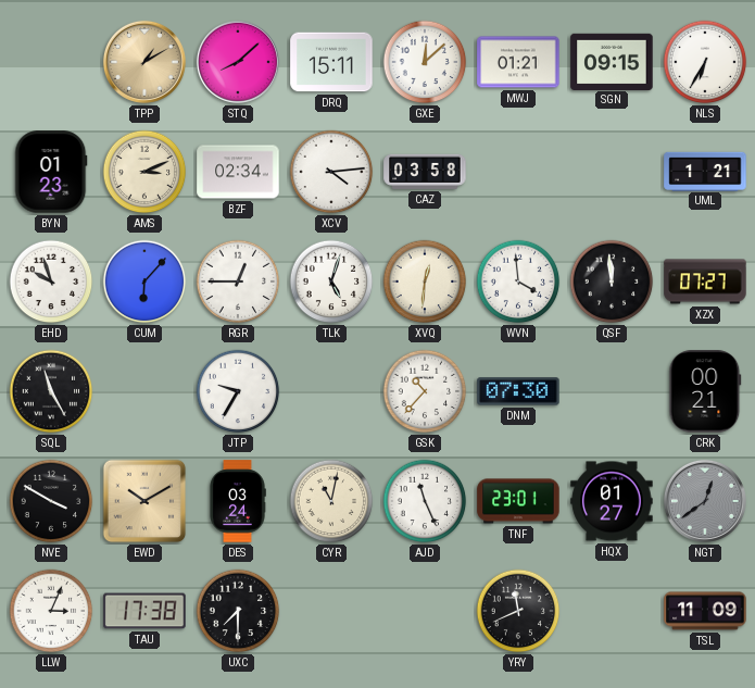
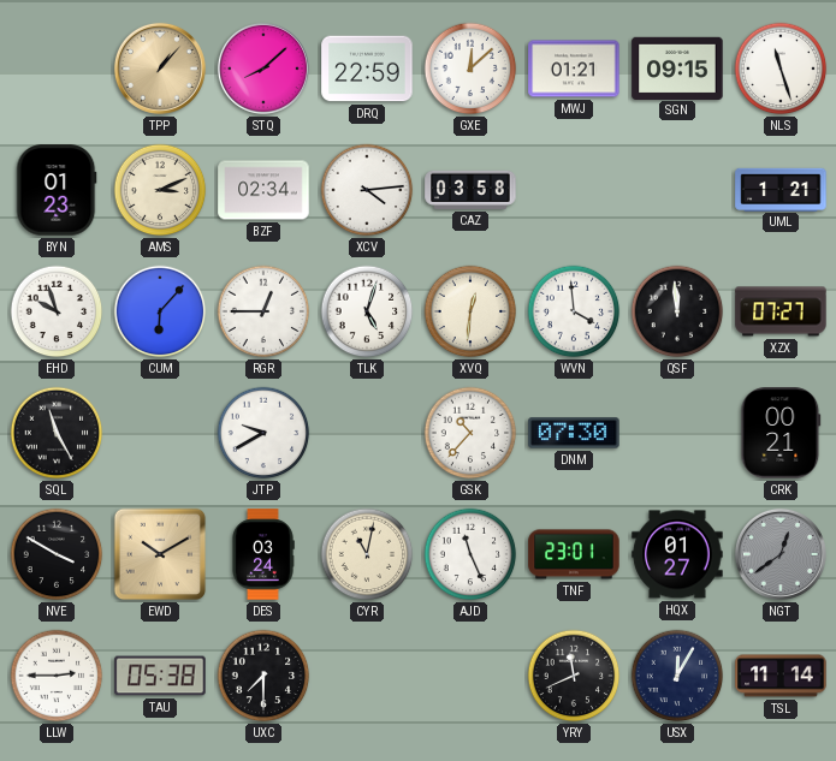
TPP: 1:10 -> 1:07
DRQ: 15:11 -> 22:59
NLS: 6:35 -> 11:27
JTP: 9:35 -> 9:40
LLW: 3:04 -> 2:45
TAU: 17:38 -> 05:38
USX: none -> 12:05
TSL: 11:09 -> 11:14
